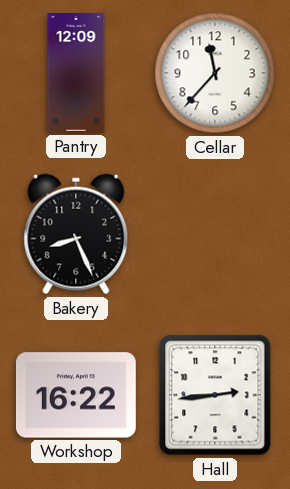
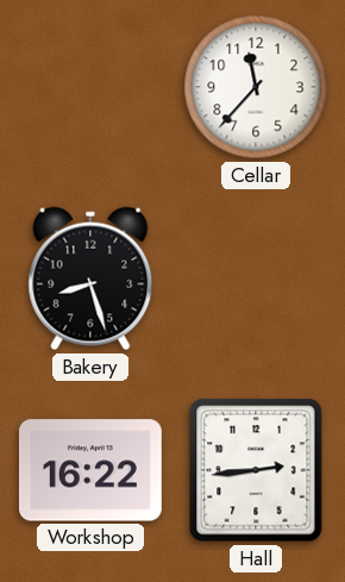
Pantry: 12:09 -> none
Bakery: 8:26 -> 8:27
